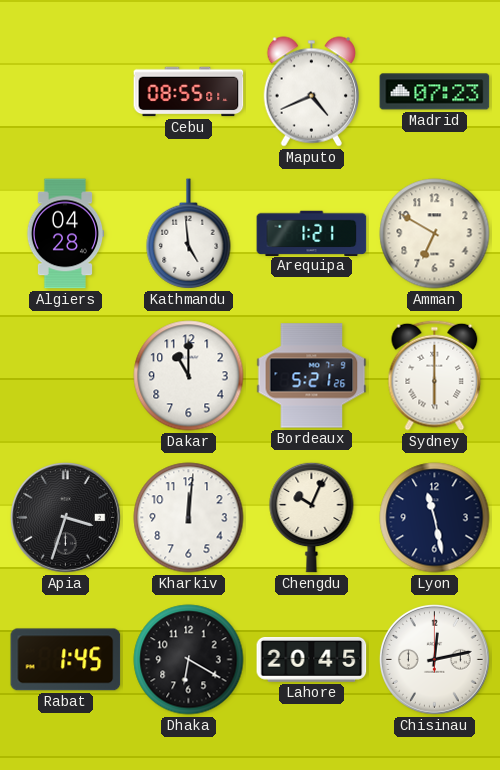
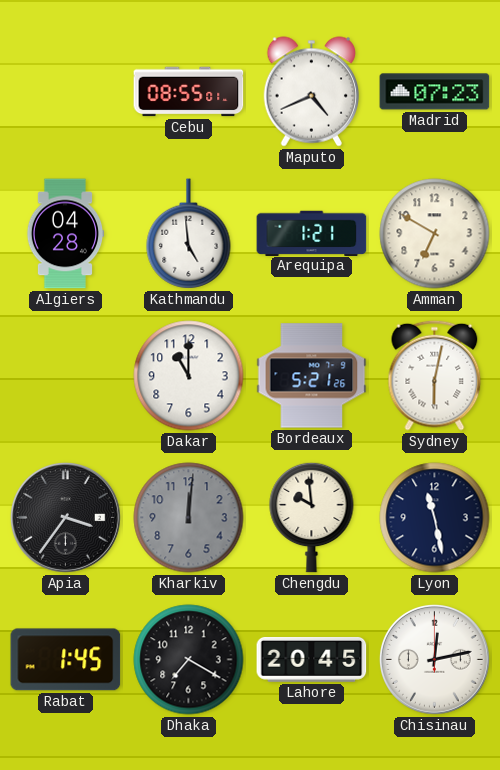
Sydney: 6:00 -> 6:02
Apia: 3:33 -> 3:36
Kharkiv dial: white -> grey
Chengdu: 10:04 -> 9:59
Dhaka: 6:20 -> 7:20
